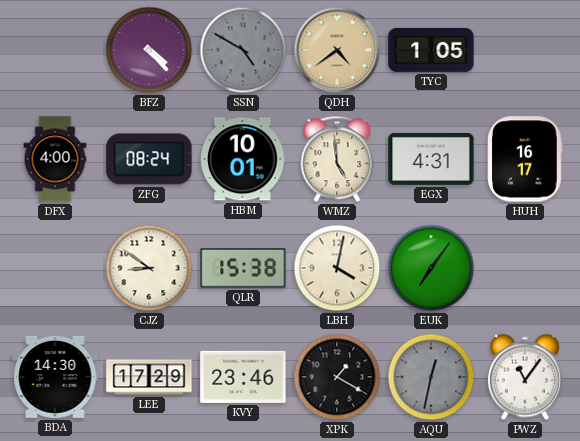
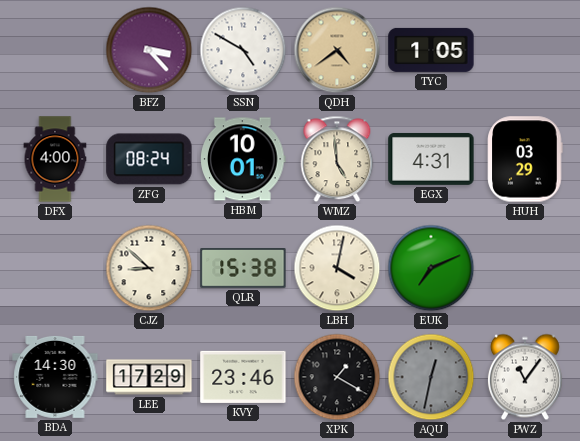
BFZ: 4:23 -> 3:23
SSN dial: grey -> white
HUH: 16:17 -> 03:29
CJZ: 8:51 -> 8:52
EUK: 7:06 -> 7:11
